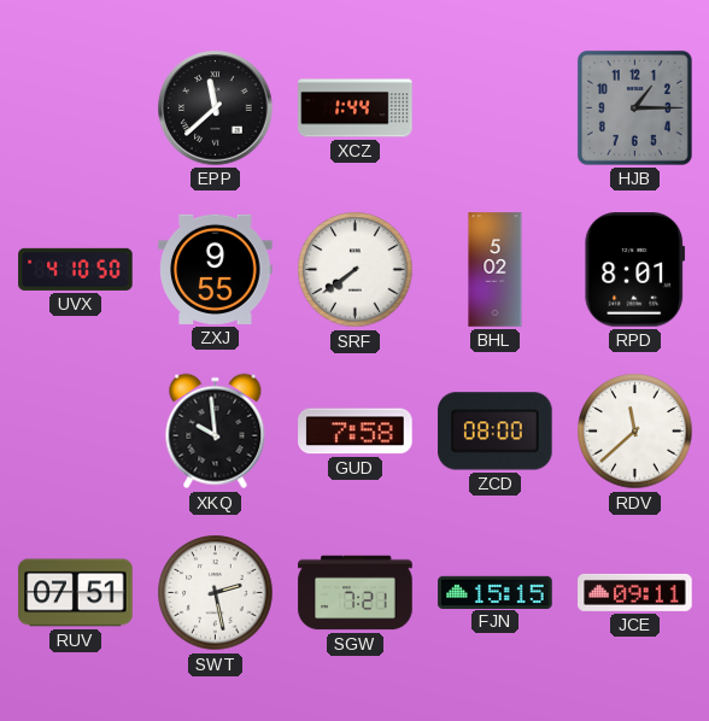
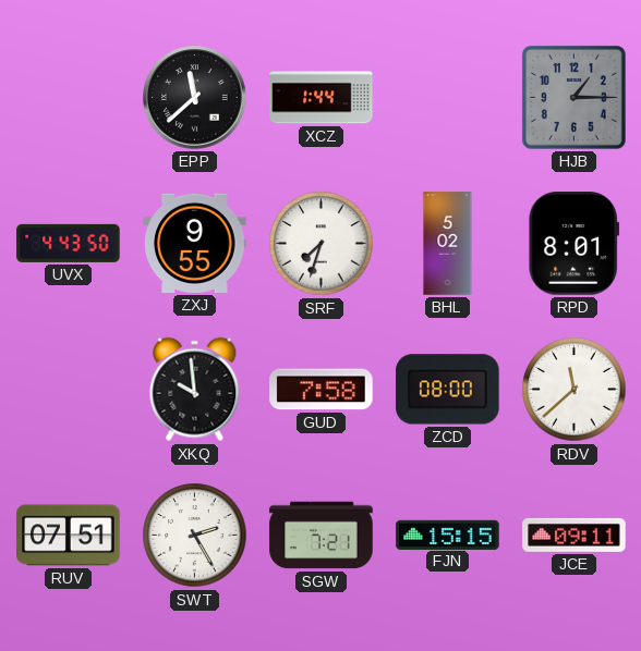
UVX: 4:10 -> 4:43
SRF: 7:39 -> 7:33
SWT: 2:28 -> 2:25
